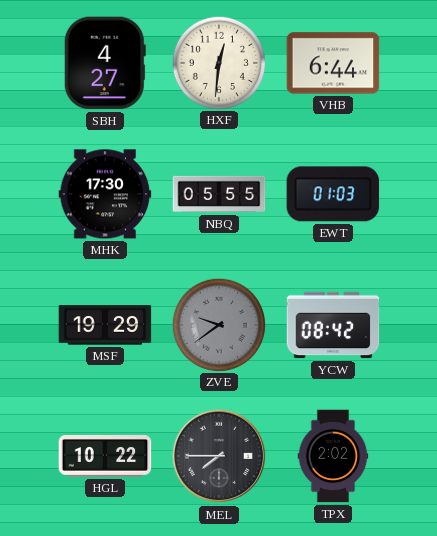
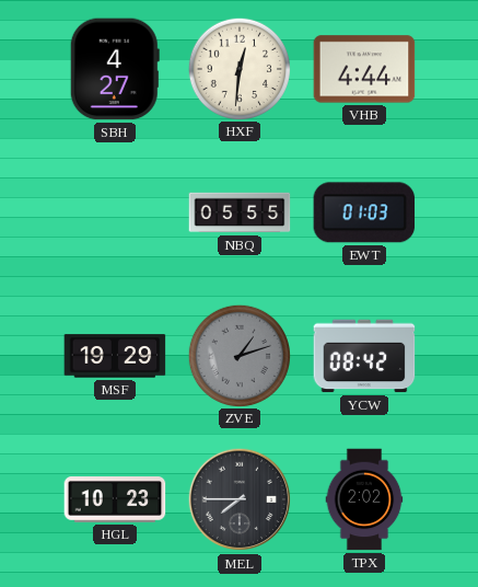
VHB: 6:44 -> 4:44
MHK: 17:30 -> none
ZVE: 9:39 -> 1:12
HGL: 10:22 -> 10:23
